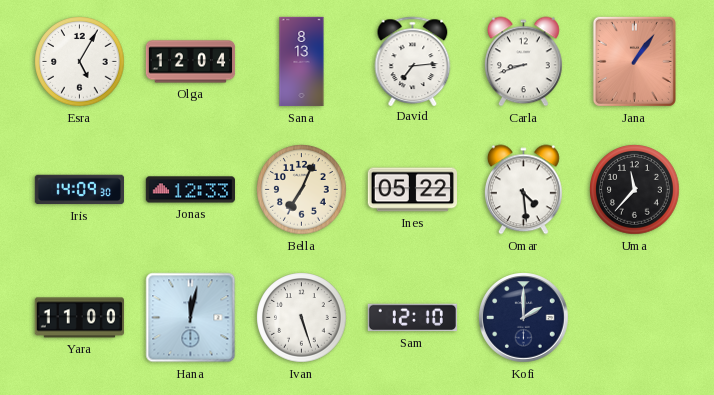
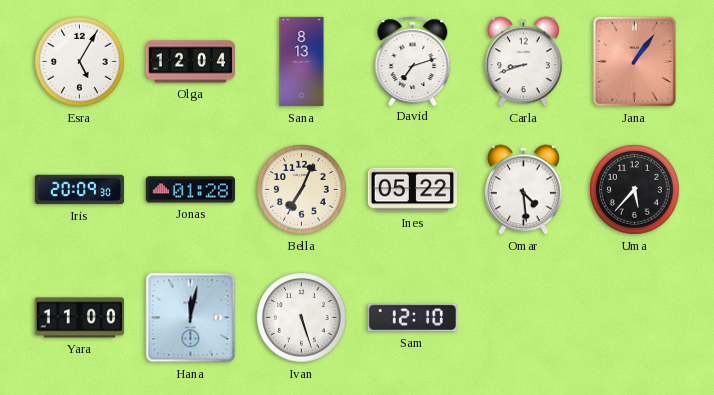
David: 7:14 -> 7:12
Iris: 14:09 -> 20:09
Jonas: 12:33 -> 01:28
Uma: 11:37 -> 5:37
Kofi: 2:00 -> none
